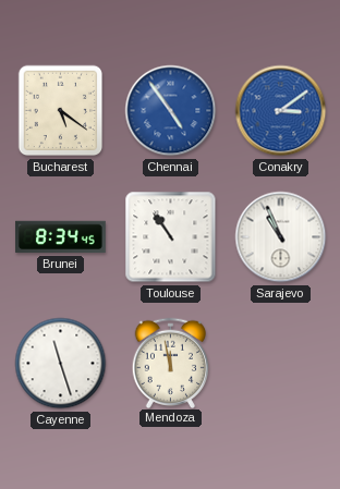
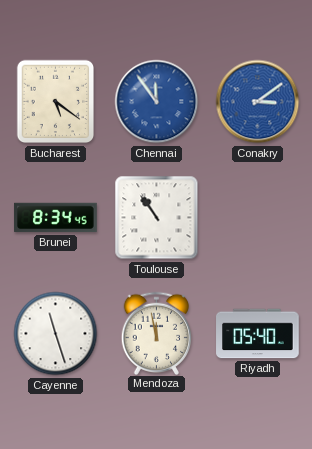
Chennai: 4:54 -> 11:54
Sarajevo: 10:56 -> none
Riyadh: none -> 05:40
